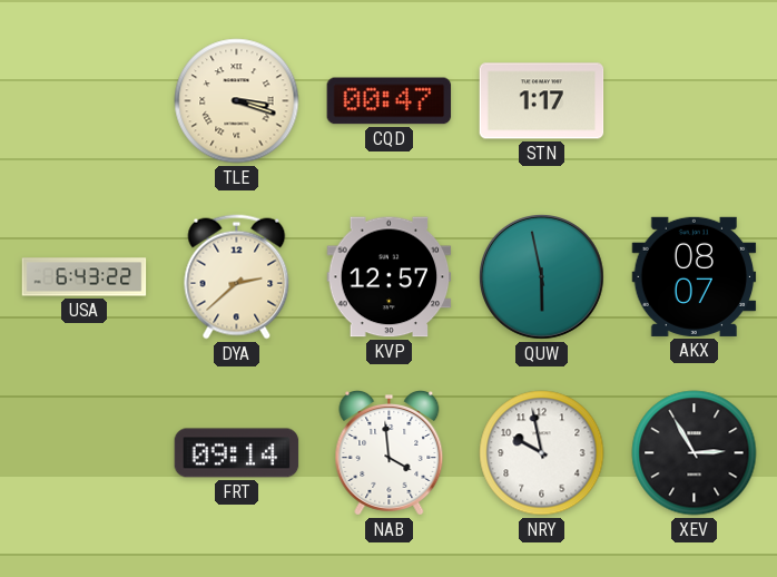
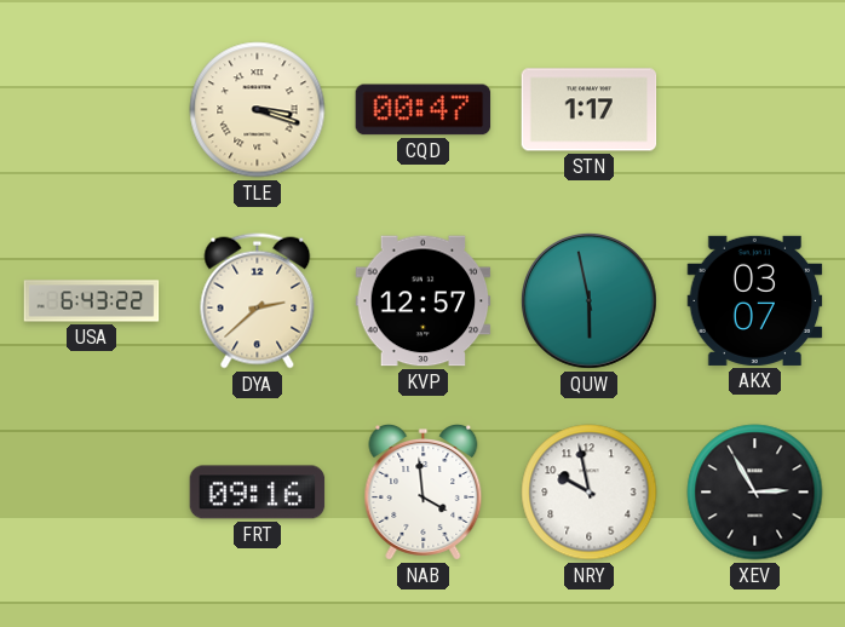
AKX: 08:07 -> 03:07
FRT: 09:14 -> 09:16
